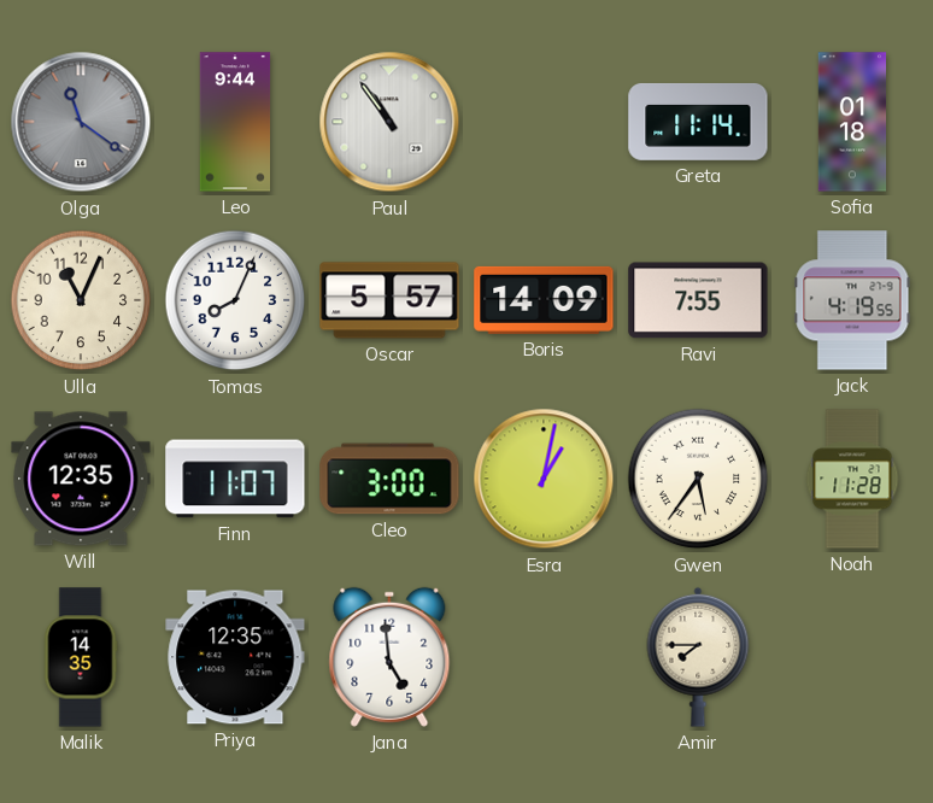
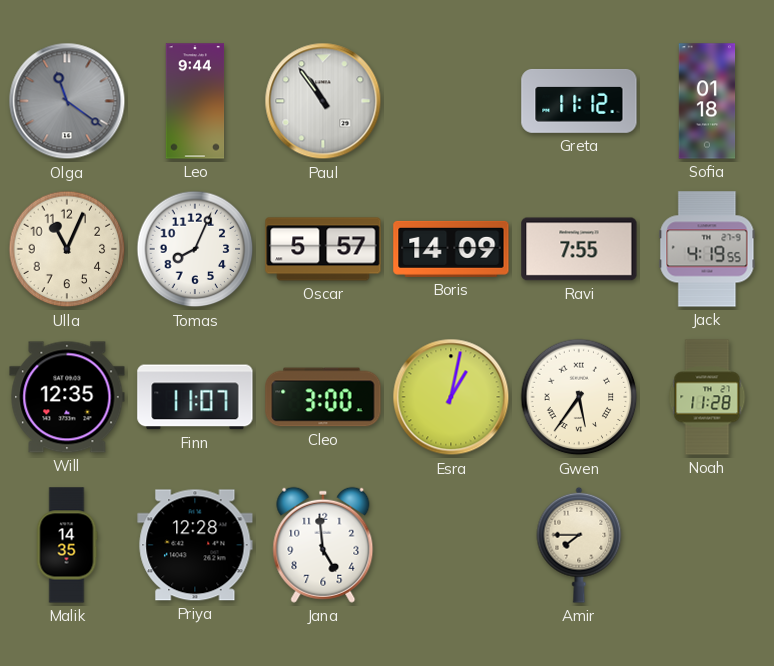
Greta: 11:14 -> 11:12
Priya: 12:35 -> 12:28
